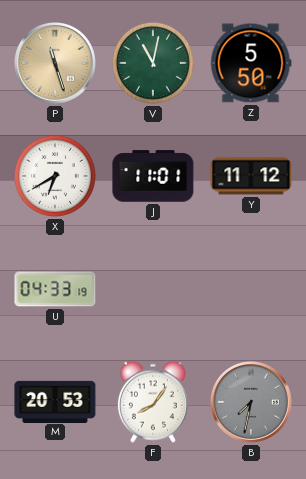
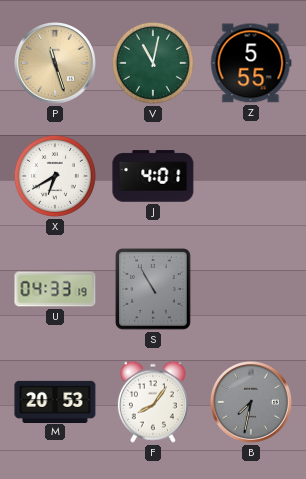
Z: 5:50 -> 5:55
J: 11:01 -> 4:01
Y: 11:12 -> none
S: none -> 10:55
